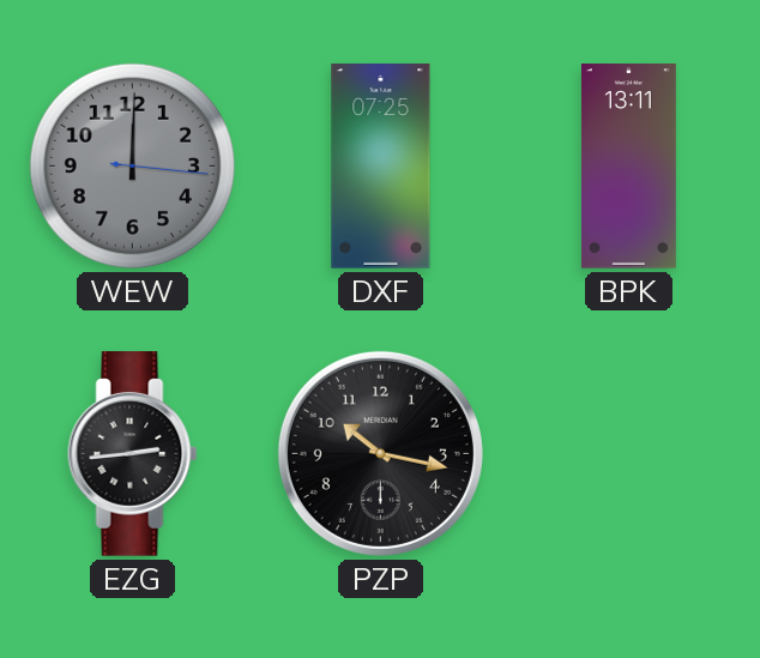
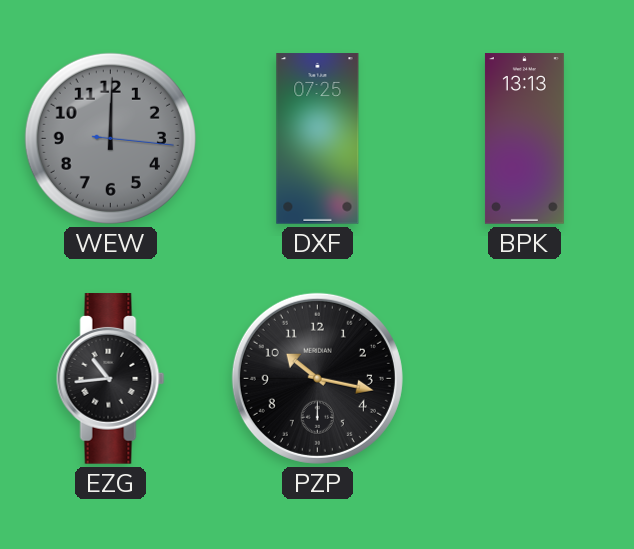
BPK: 13:11 -> 13:13
EZG: 2:44 -> 10:44
